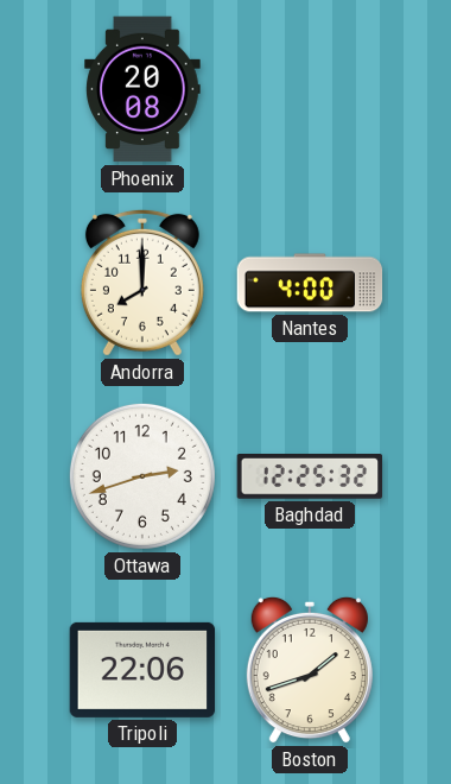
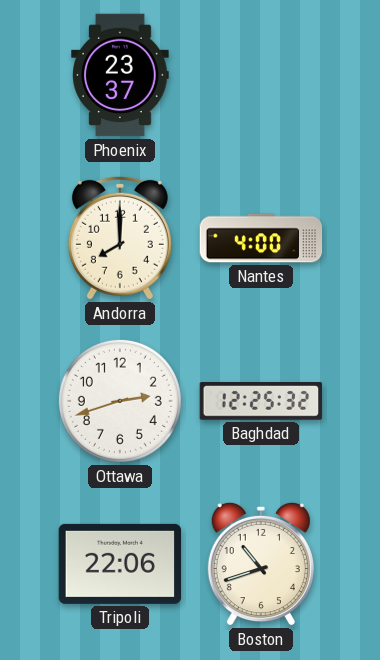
Phoenix: 20:08 -> 23:37
Boston: 1:42 -> 10:42
